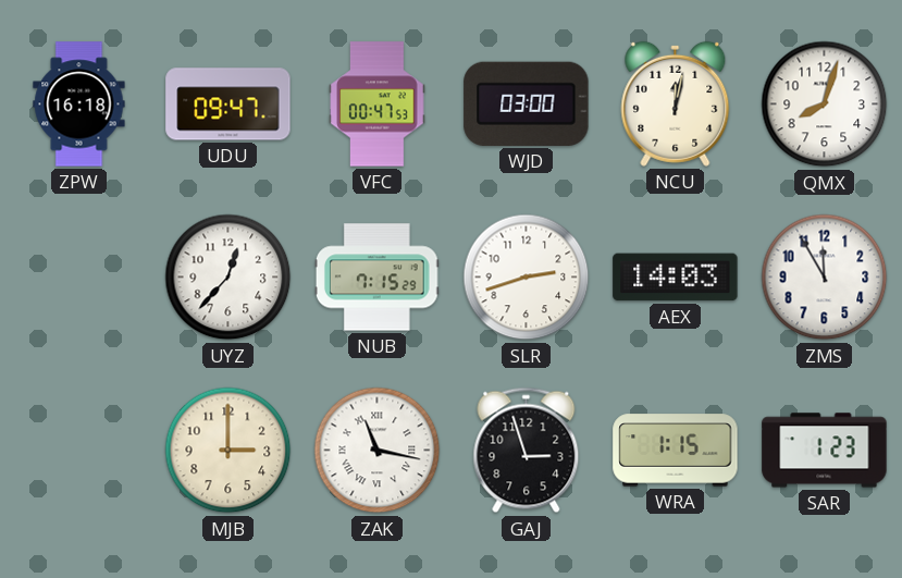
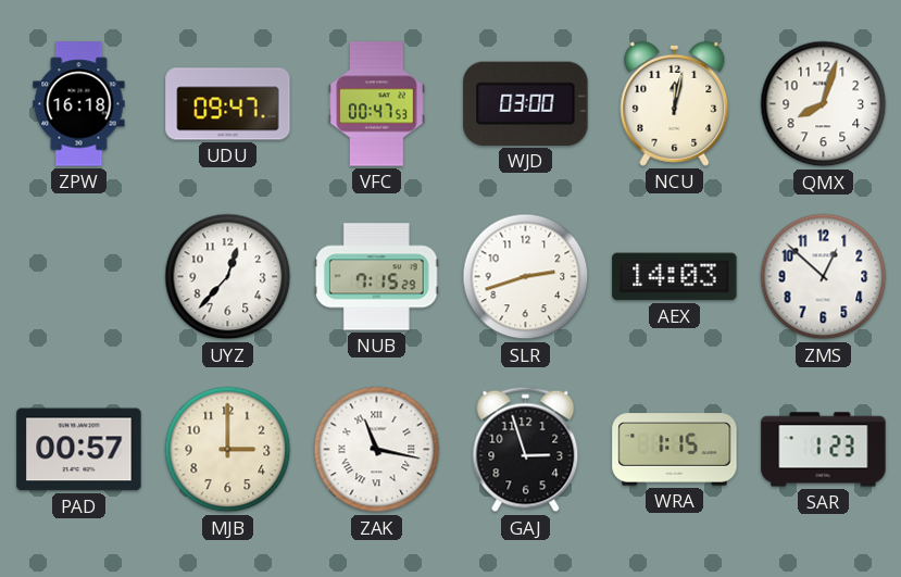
ZMS: 11:55 -> 12:52
PAD: none -> 00:57
